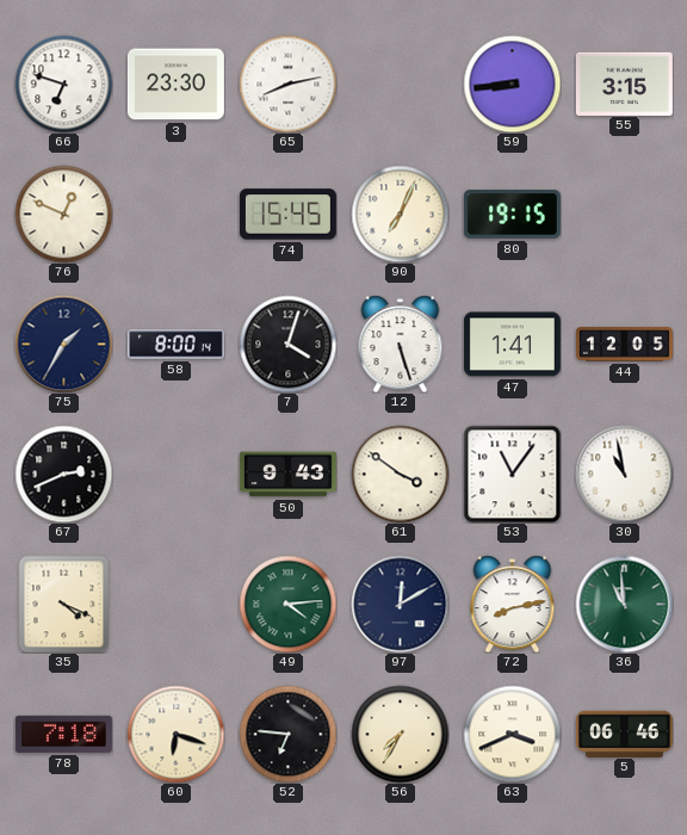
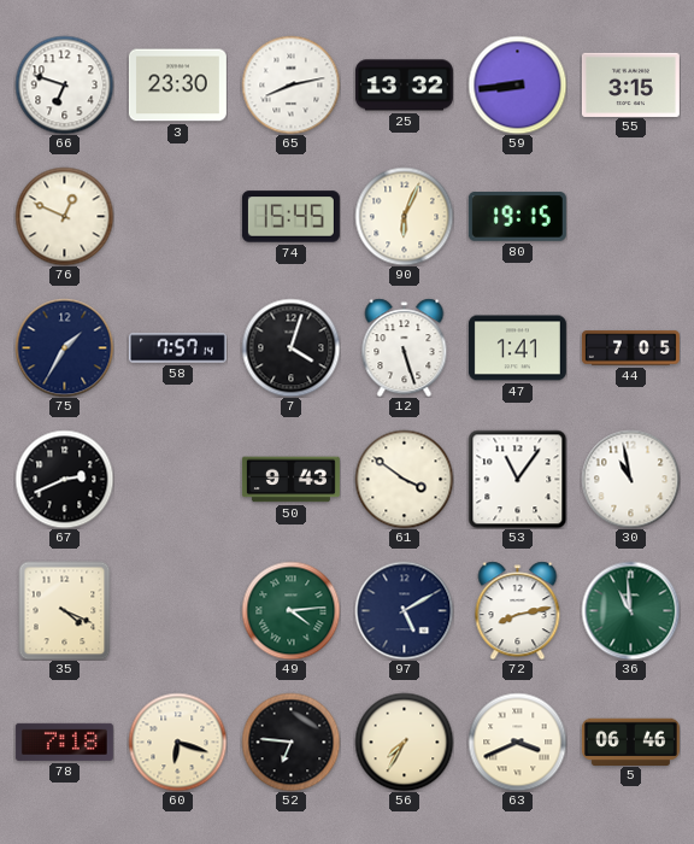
25: none -> 13:32
90: 7:04 -> 6:04
58: 8:00 -> 7:57
44: 12:05 -> 7:05
97: 12:10 -> 5:10
